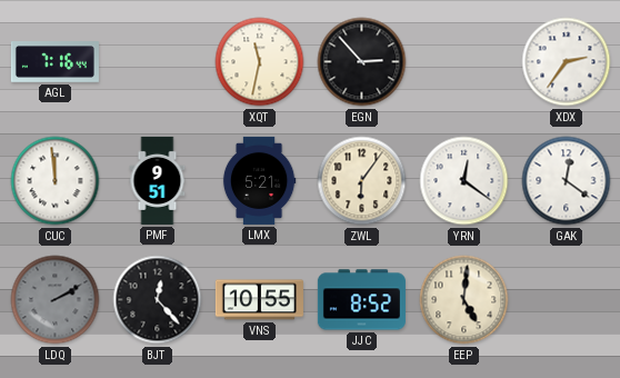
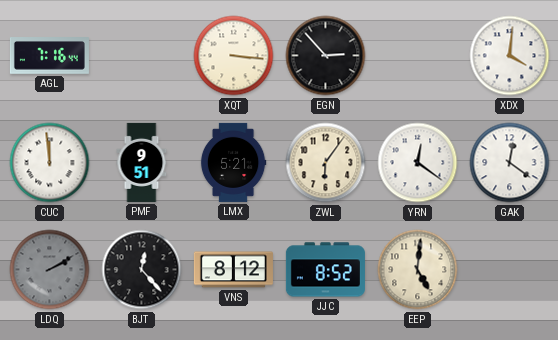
XQT: 11:32 -> 3:16
XDX: 2:36 -> 4:01
VNS: 10:55 -> 8:12
